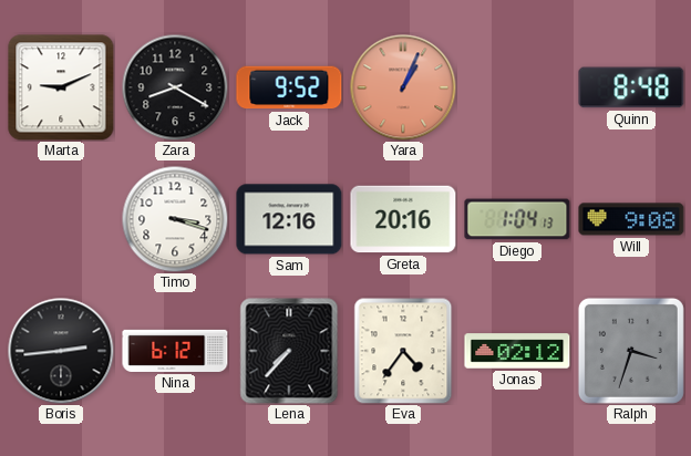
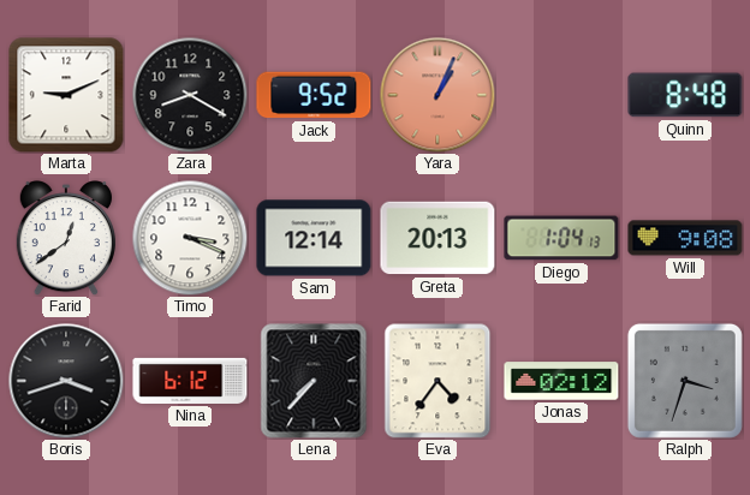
Farid: none -> 12:39
Timo: 3:18 -> 3:19
Sam: 12:16 -> 12:14
Greta: 20:16 -> 20:13
Boris: 2:44 -> 3:42
